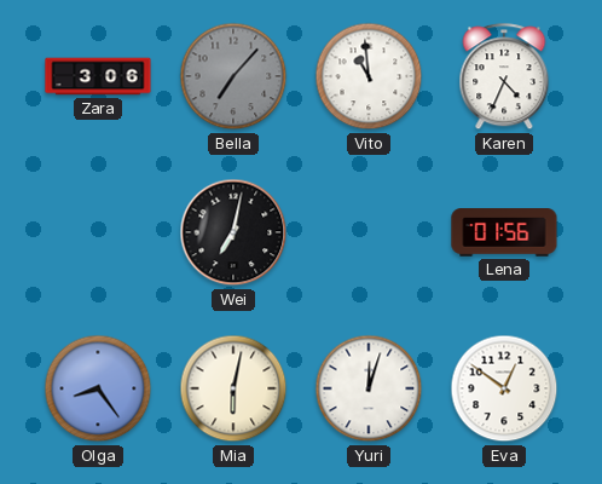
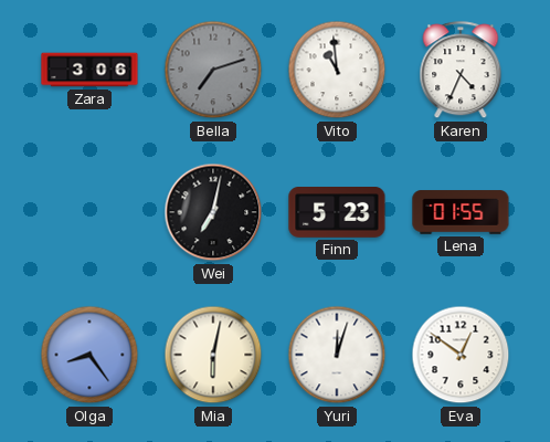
Bella: 7:07 -> 7:12
Finn: none -> 5:23
Lena: 01:56 -> 01:55
